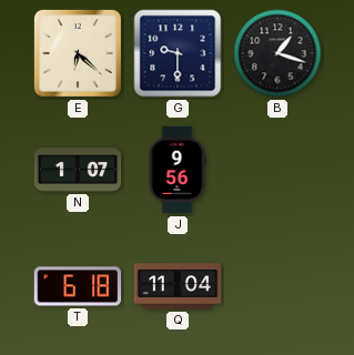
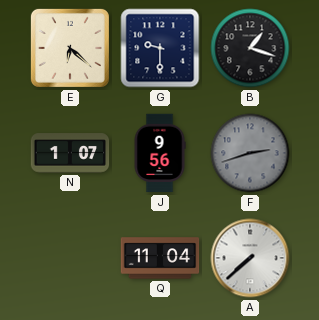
F: none -> 2:42
T: 6:18 -> none
A: none -> 7:38
